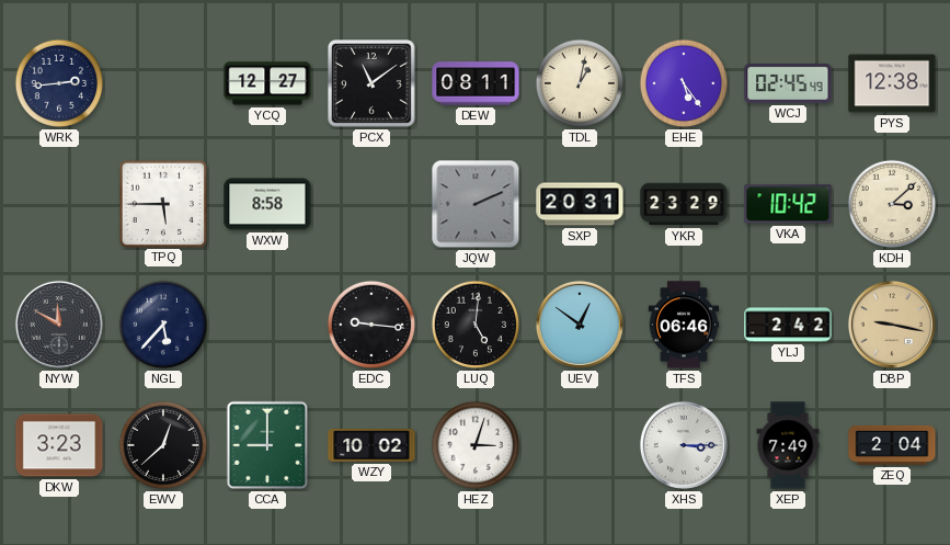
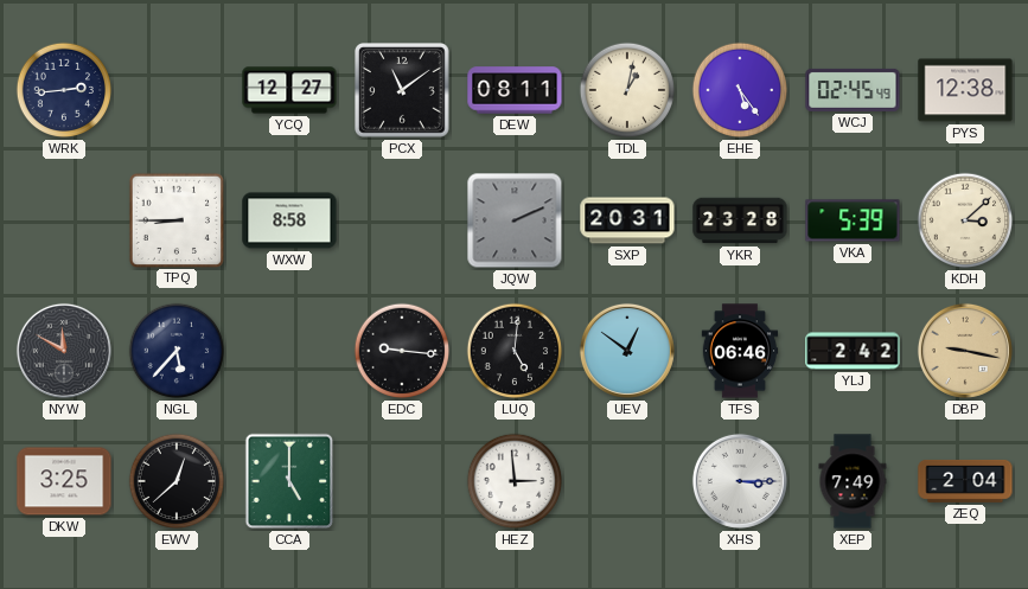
TPQ: 5:45 -> 8:45
YKR: 23:29 -> 23:28
VKA: 10:42 -> 5:39
DKW: 3:23 -> 3:25
CCA: 9:00 -> 5:00
WZY: 10:02 -> none
HEZ: 3:03 -> 2:59
